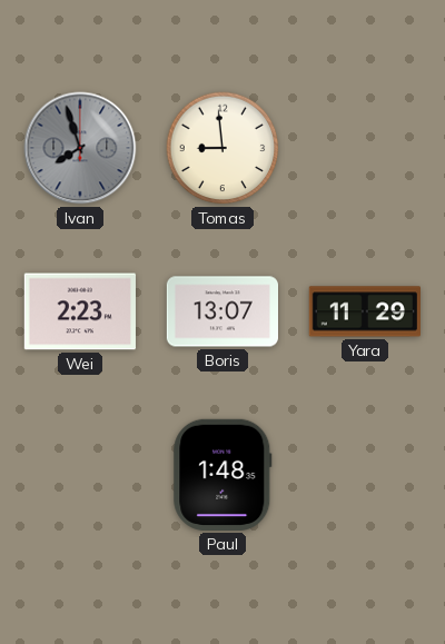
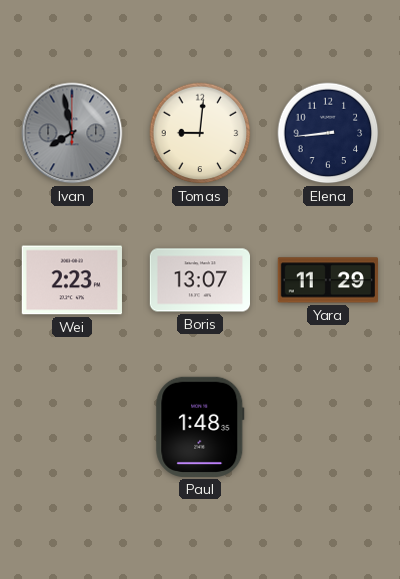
Ivan: 7:57 -> 7:58
Tomas: 8:59 -> 9:01
Elena: none -> 8:44
